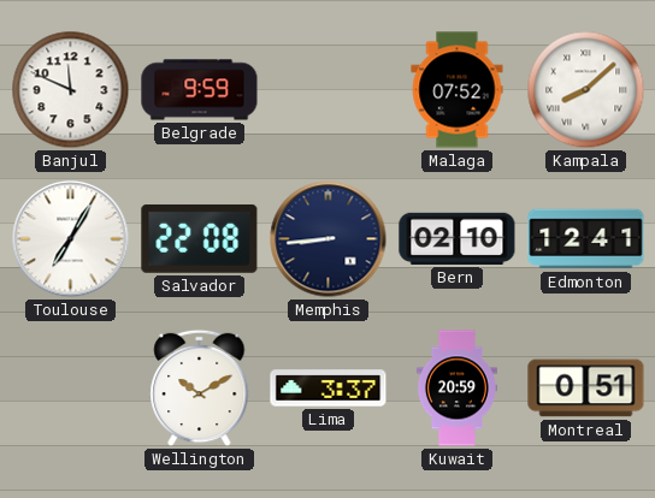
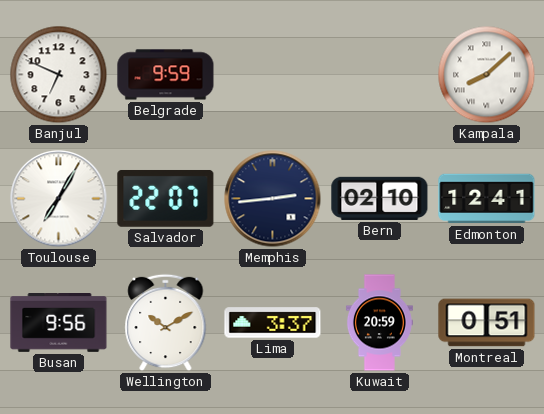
Banjul: 11:49 -> 6:49
Malaga: 07:52 -> none
Salvador: 22:08 -> 22:07
Memphis: 8:44 -> 2:44
Busan: none -> 9:56
